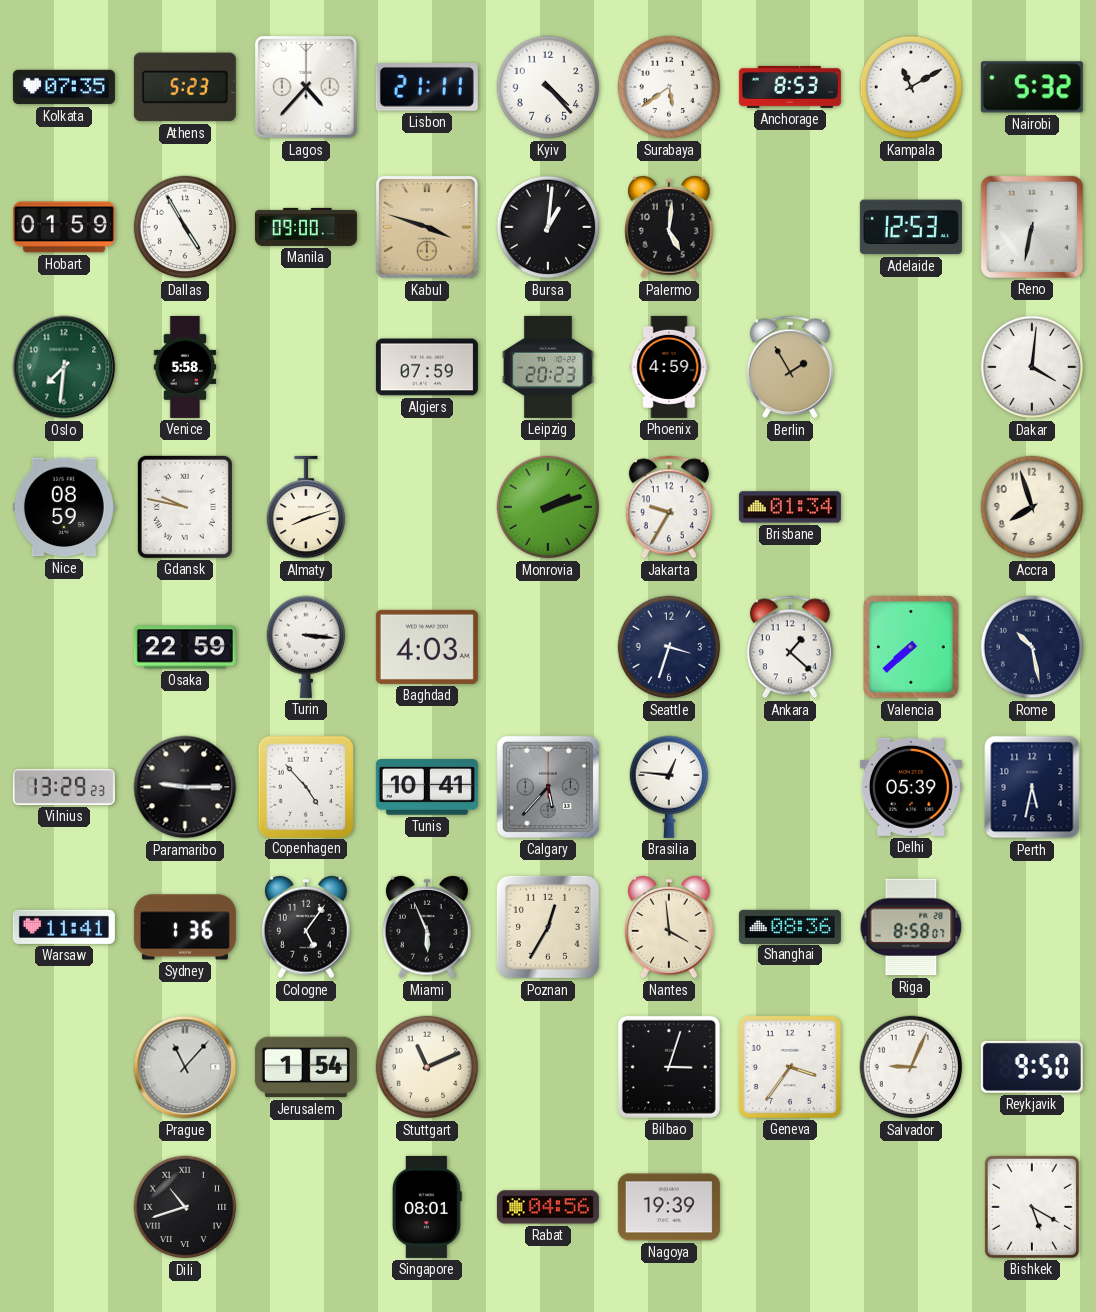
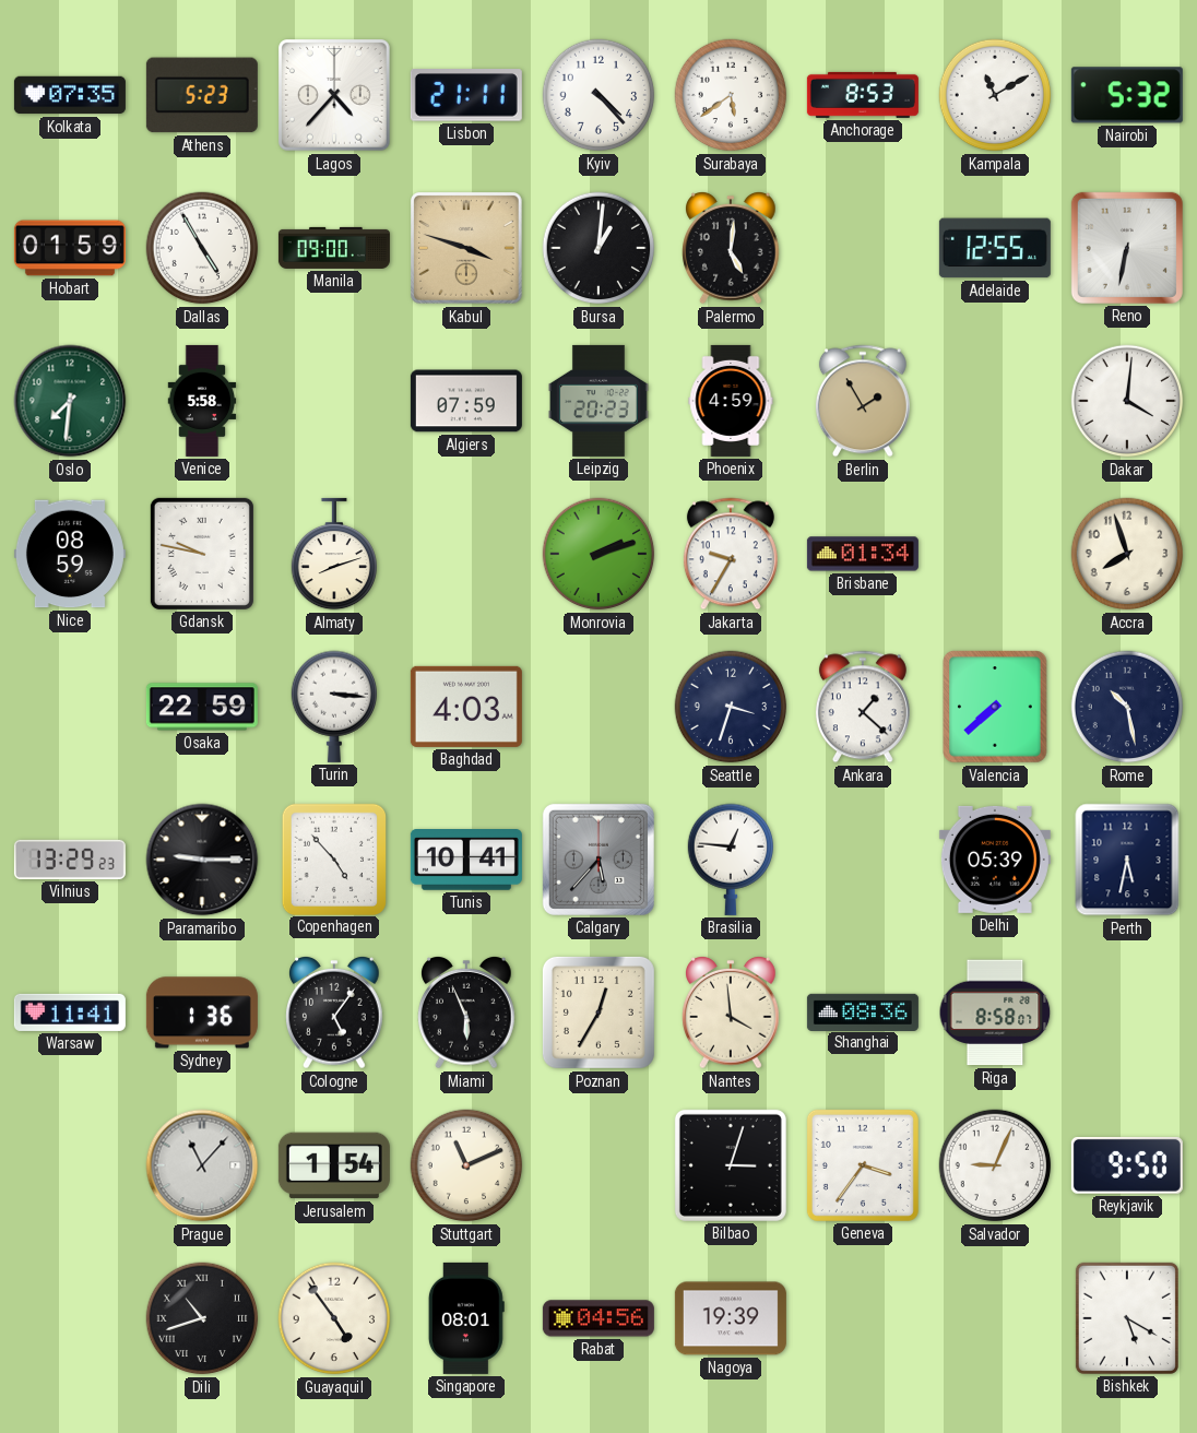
Adelaide: 12:53 -> 12:55
Guayaquil: none -> 4:54
